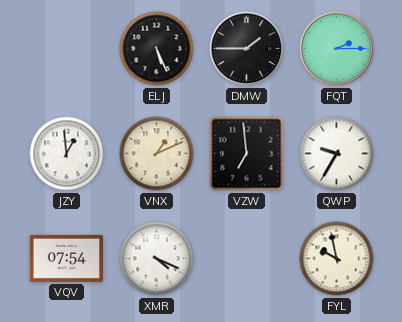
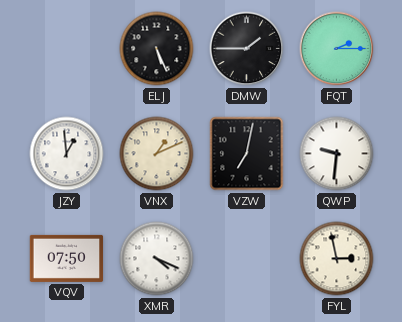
VZW: 6:59 -> 7:02
QWP: 9:35 -> 9:31
VQV: 07:54 -> 07:50
FYL: 9:58 -> 2:58
